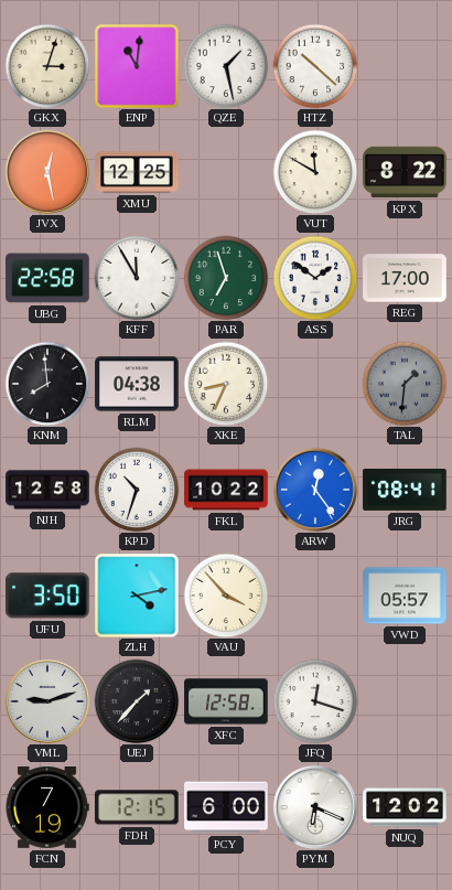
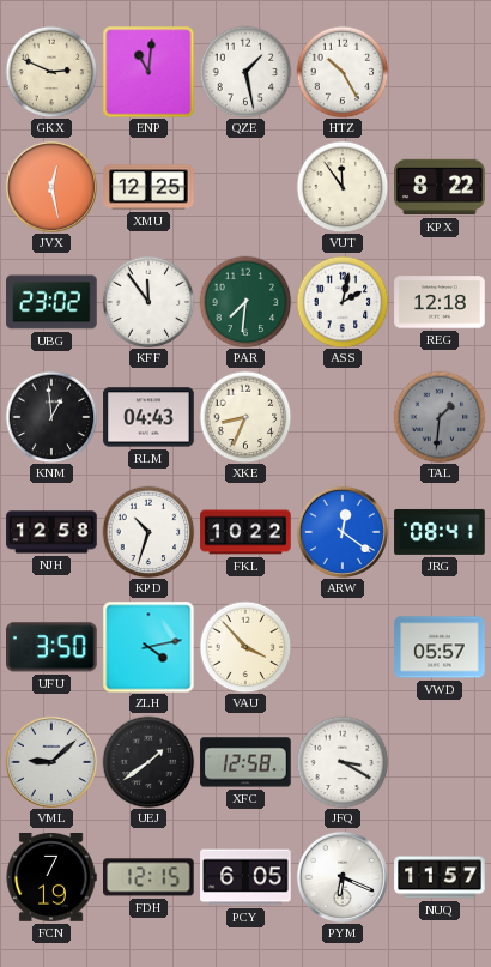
GKX: 3:03 -> 2:49
HTZ: 10:22 -> 10:25
VUT: 11:50 -> 11:54
UBG: 22:58 -> 23:02
KFF: 11:55 -> 11:54
PAR: 6:57 -> 7:31
ASS: 1:51 -> 2:02
REG: 17:00 -> 12:18
KNM: 7:59 -> 12:59
RLM: 04:38 -> 04:43
ARW: 12:24 -> 12:21
VML: 9:12 -> 9:08
UEJ: 1:37 -> 1:39
JFQ: 12:18 -> 3:20
PCY: 6:00 -> 6:05
NUQ: 12:02 -> 11:57
